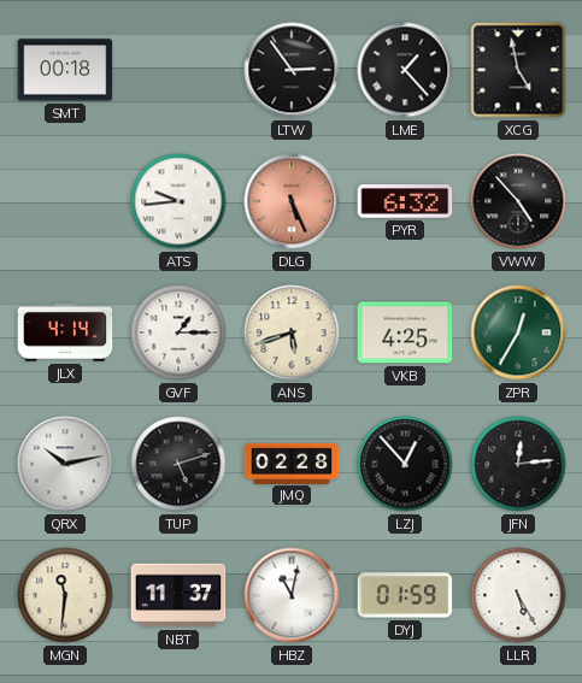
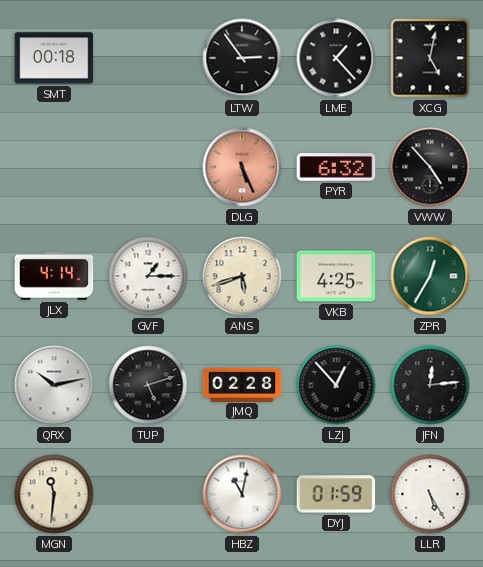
XCG: 4:58 -> 5:02
ATS: 9:44 -> none
NBT: 11:37 -> none
